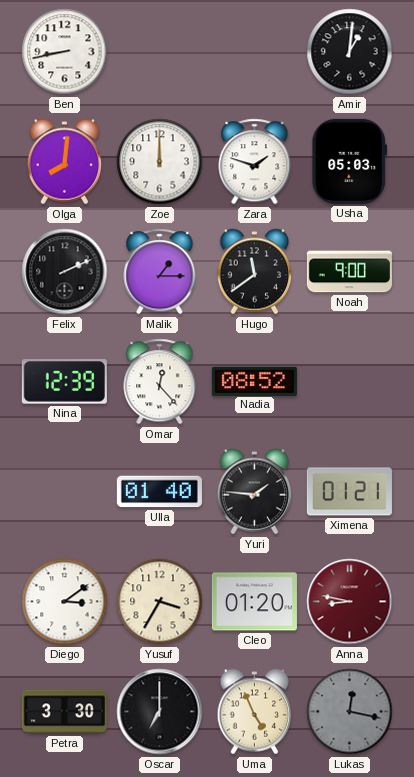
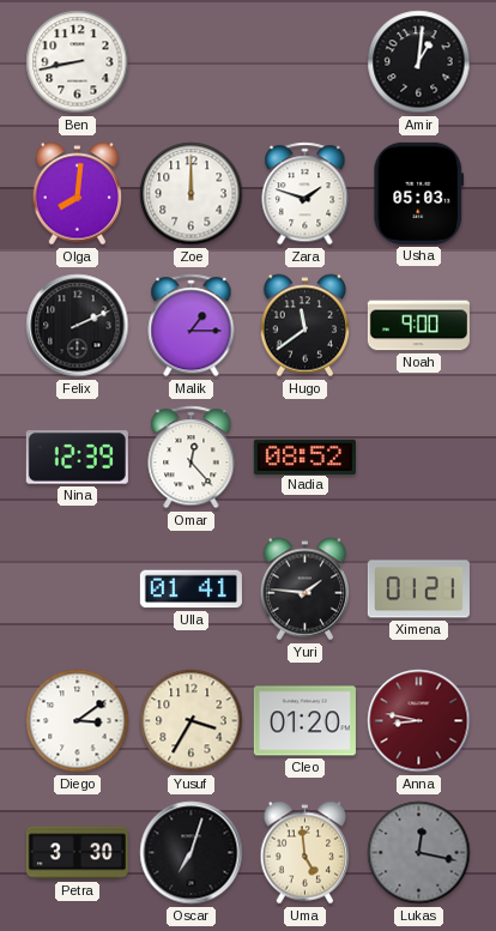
Ulla: 01:40 -> 01:41
Oscar: 7:00 -> 7:03
Uma: 4:56 -> 4:59
